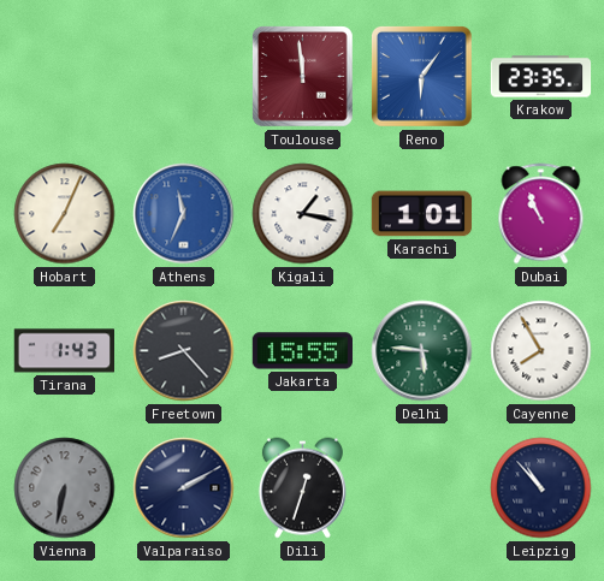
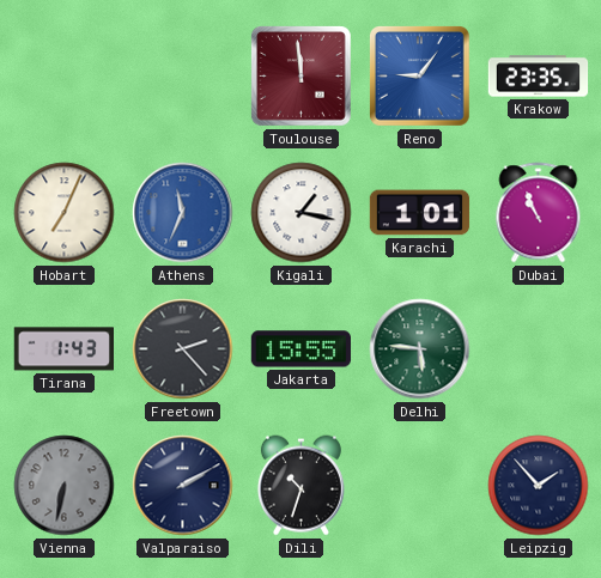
Reno: 6:06 -> 9:06
Freetown: 8:23 -> 2:23
Cayenne: 7:55 -> none
Dili: 12:33 -> 10:33
Leipzig: 10:53 -> 1:53
